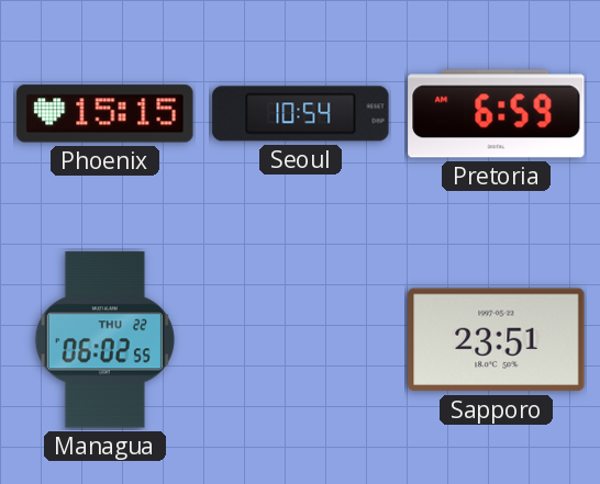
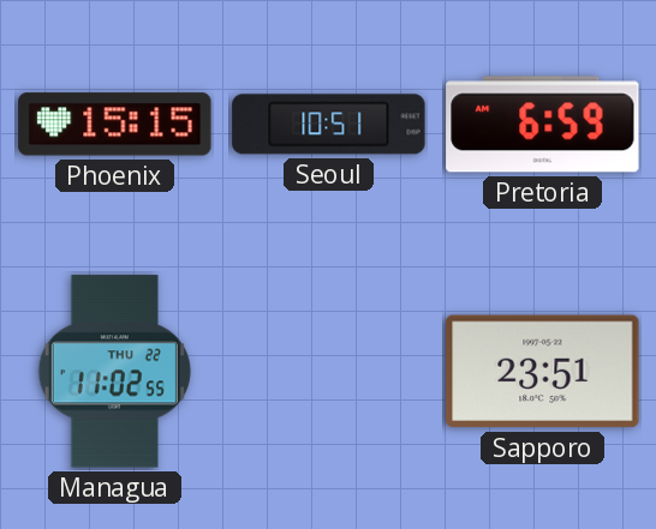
Seoul: 10:54 -> 10:51
Managua: 06:02 -> 11:02
